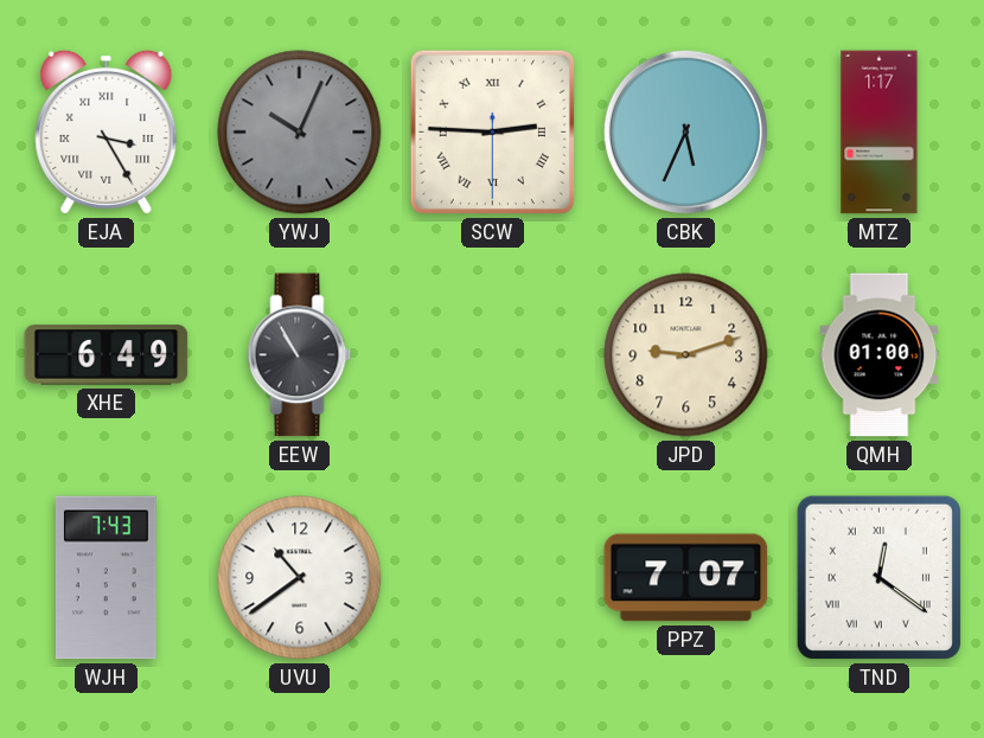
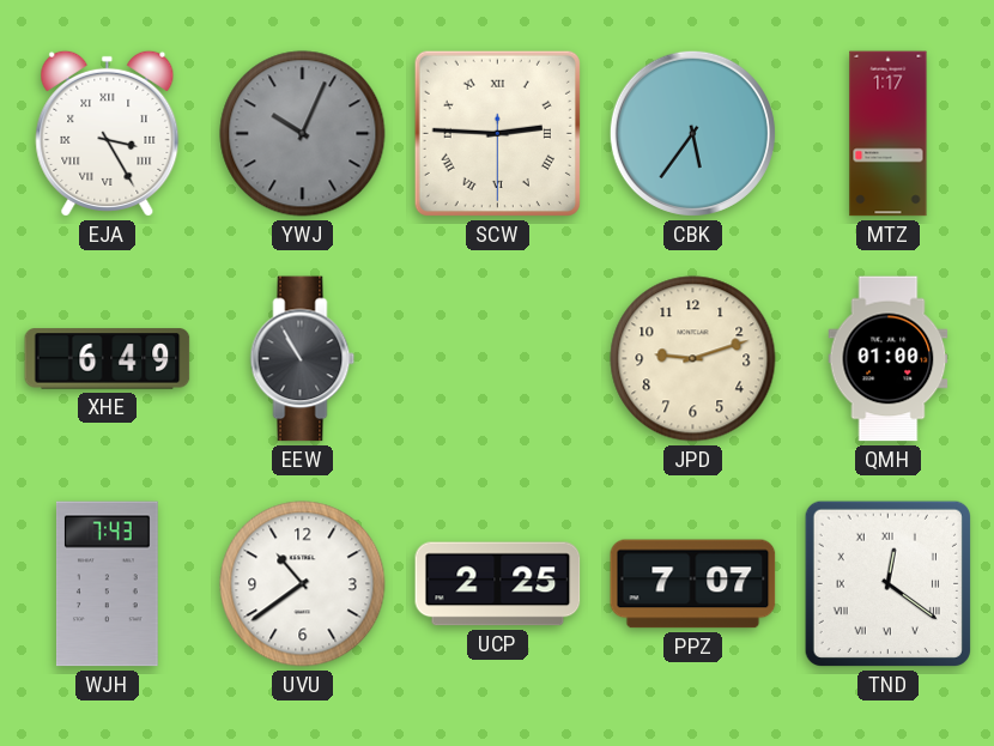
CBK: 5:34 -> 5:36
UCP: none -> 2:25
